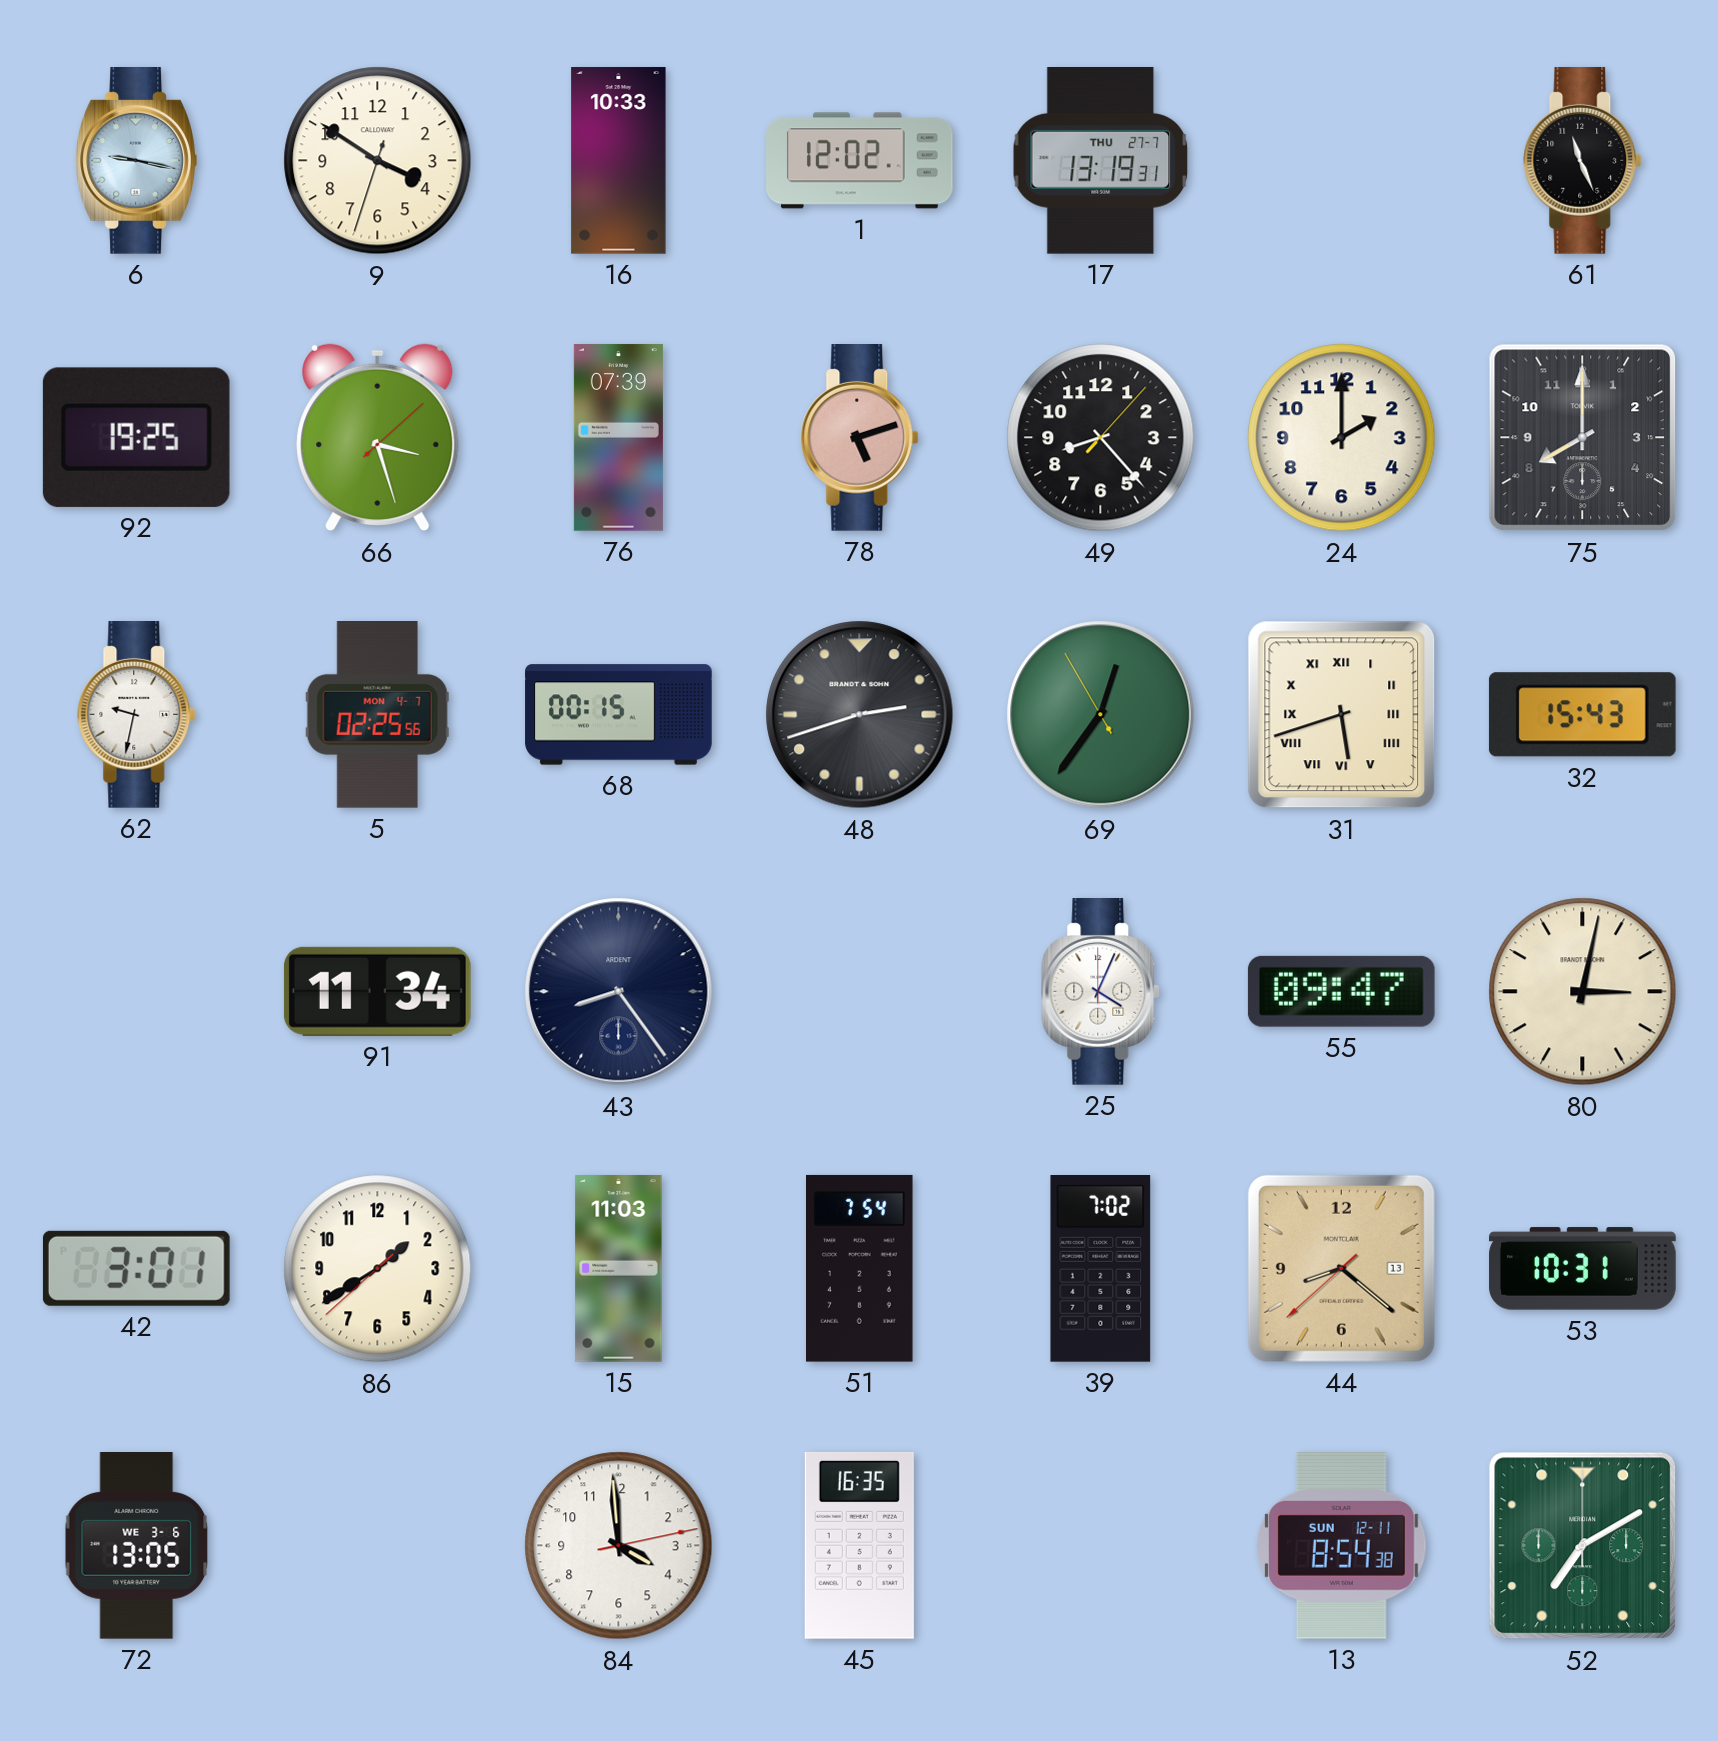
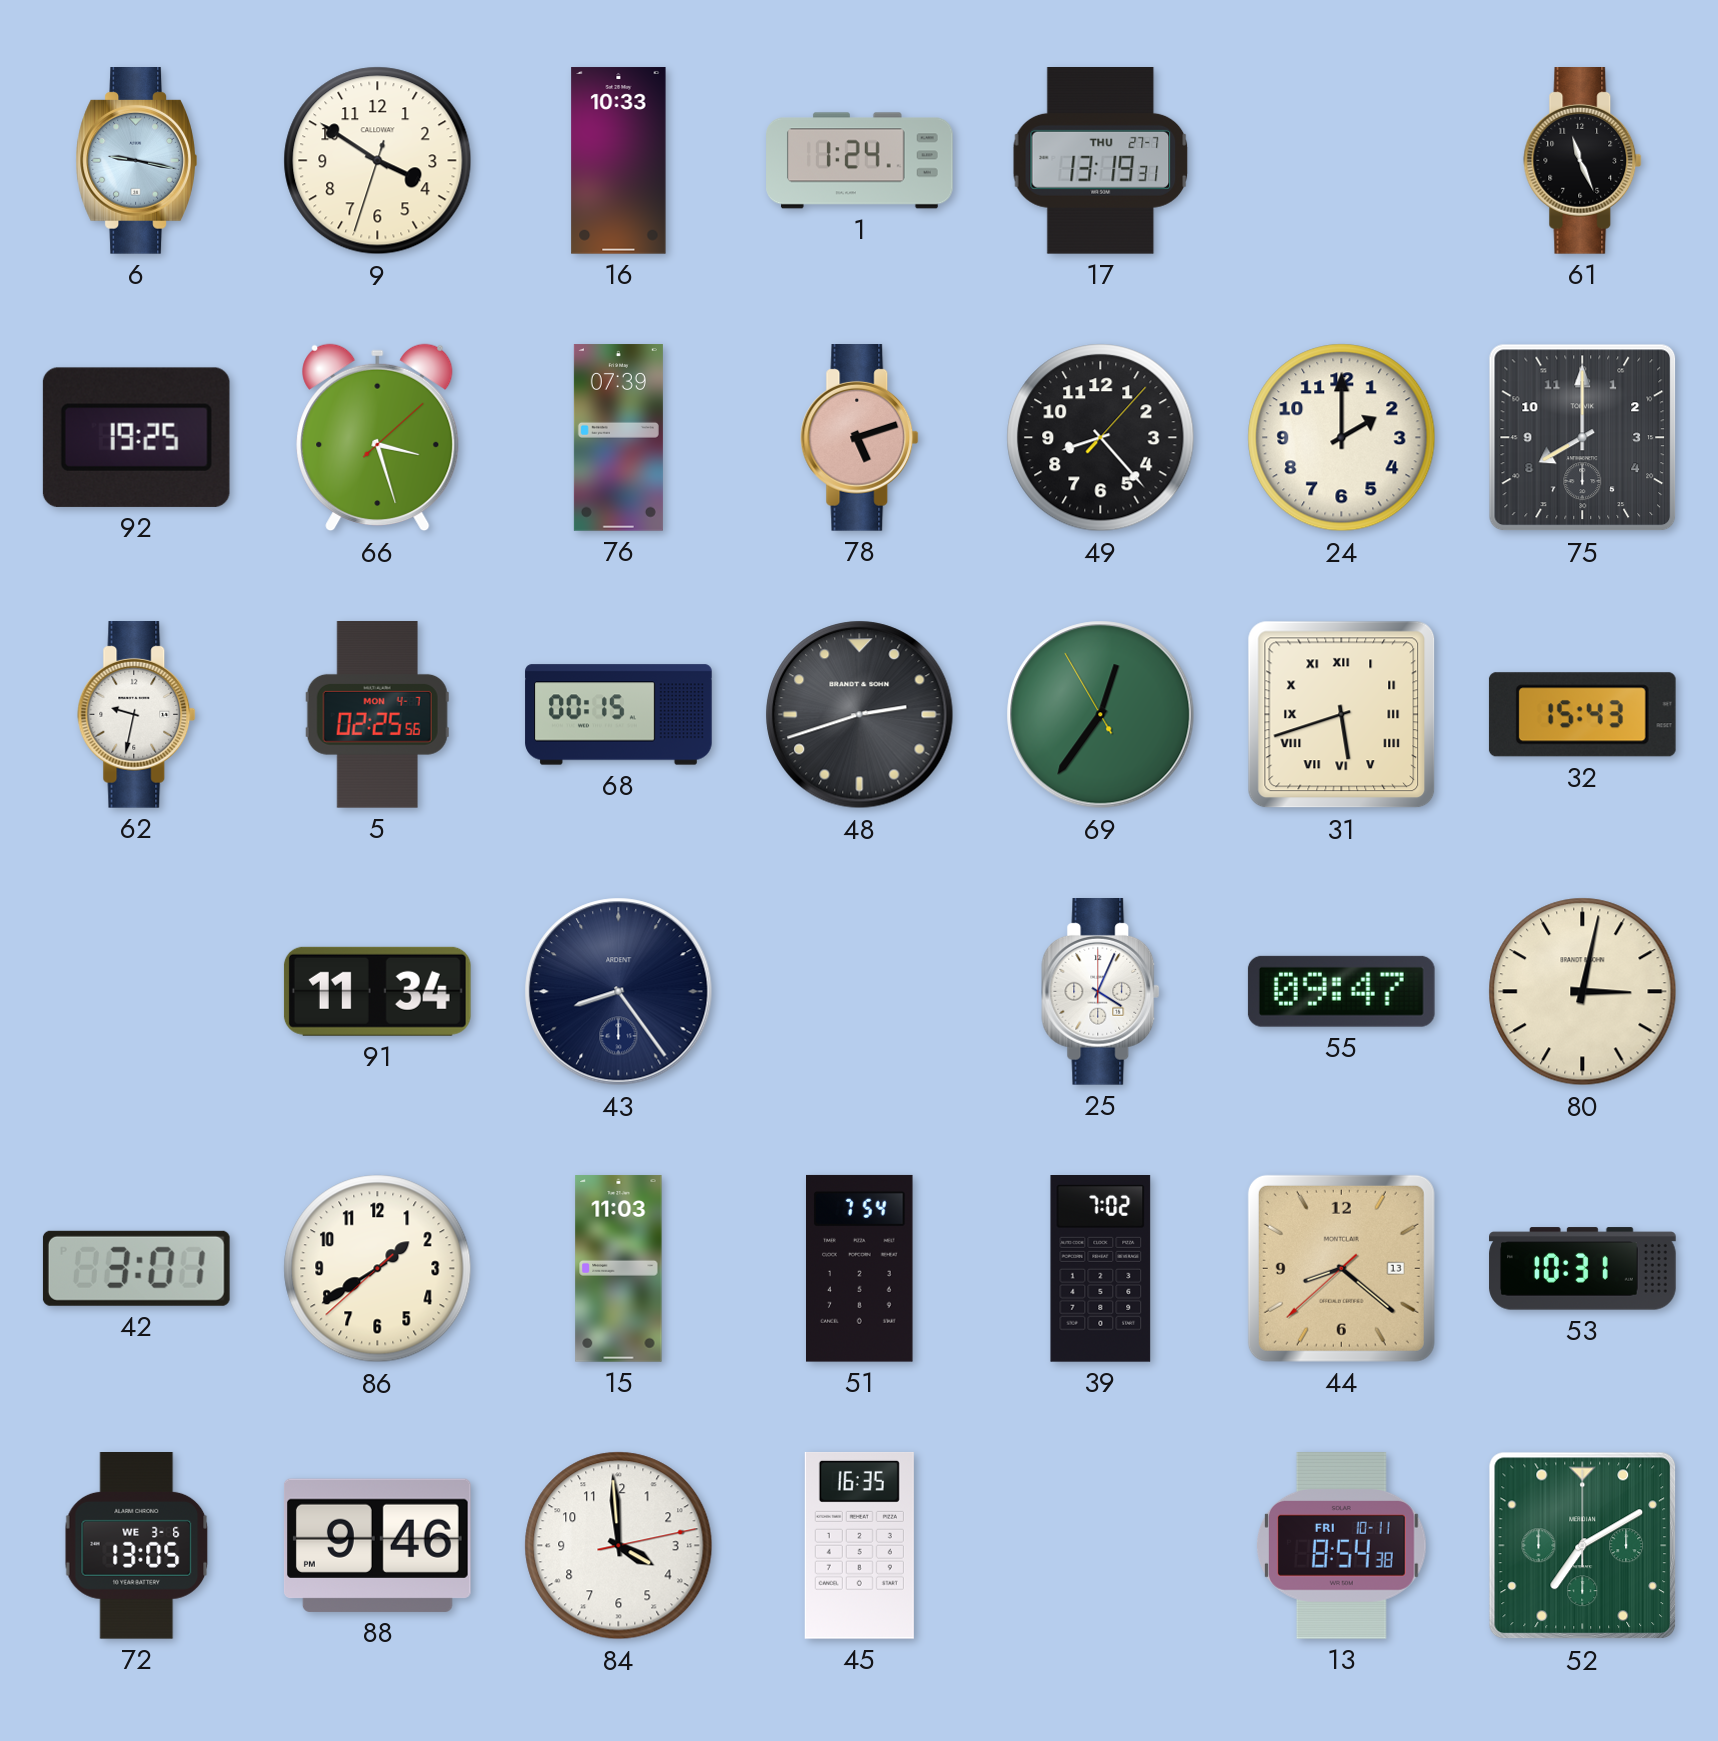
1: 12:02 -> 1:24
88: none -> 9:46
13 date: SUN 12-11 -> FRI 10-11
